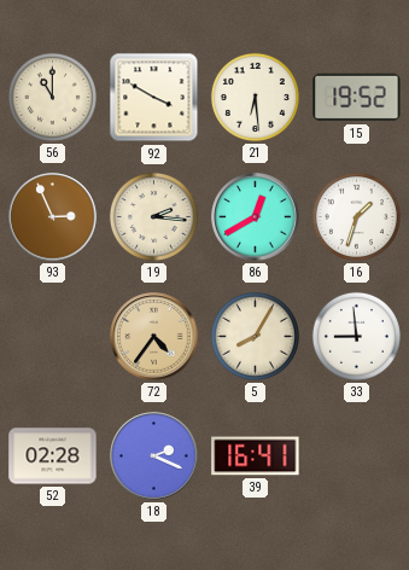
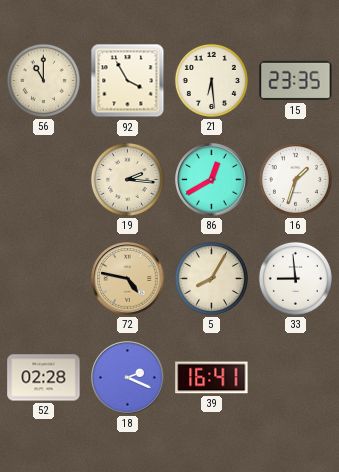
92: 3:50 -> 3:55
15: 19:52 -> 23:35
93: 2:56 -> none
72: 4:36 -> 4:47
